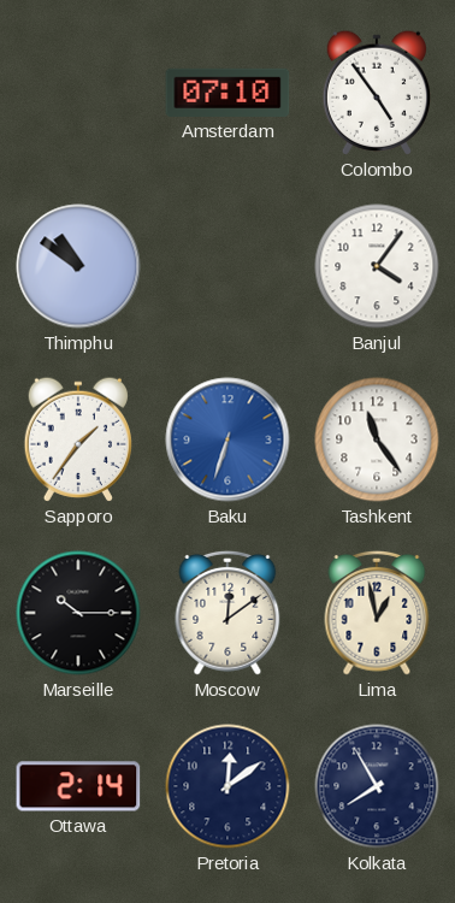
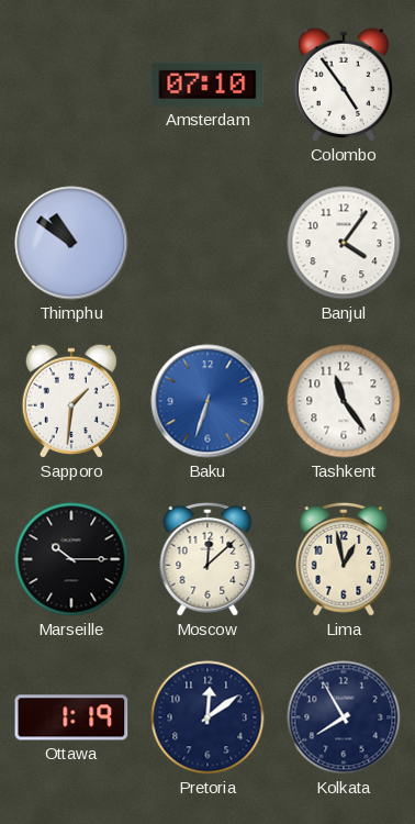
Sapporo: 1:36 -> 1:31
Moscow: 12:09 -> 12:08
Ottawa: 2:14 -> 1:19
